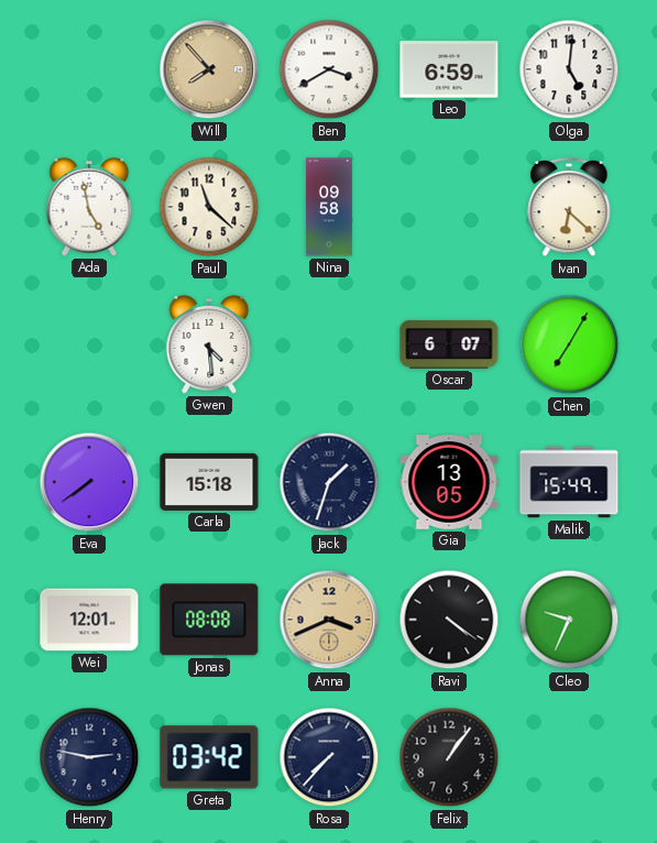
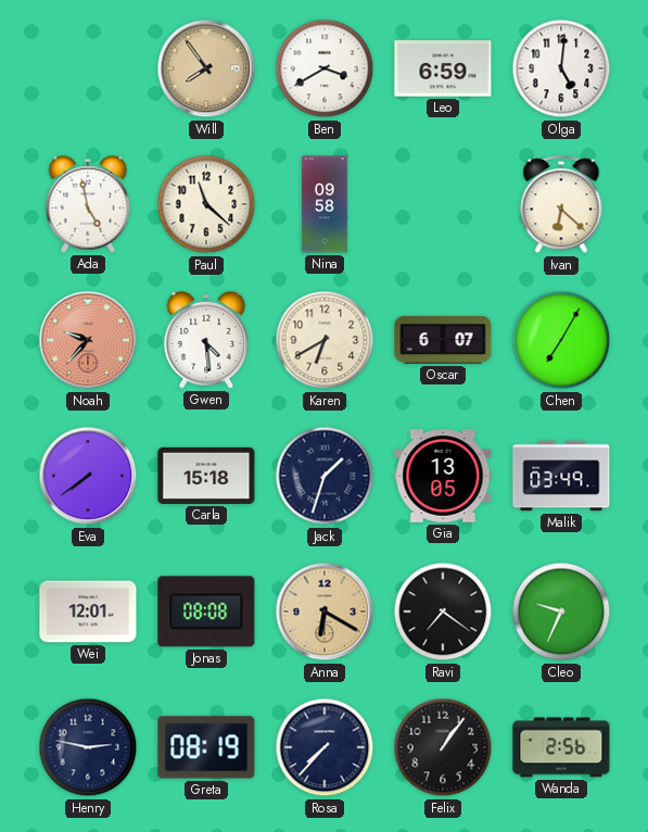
Will: 7:53 -> 7:54
Noah: none -> 9:37
Karen: none -> 6:40
Malik: 15:49 -> 03:49
Anna: 3:41 -> 6:20
Ravi: 4:21 -> 7:21
Greta: 03:42 -> 08:19
Wanda: none -> 2:56
